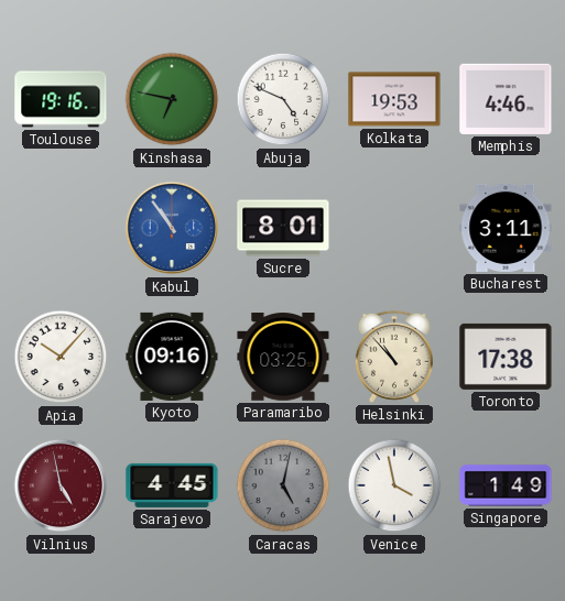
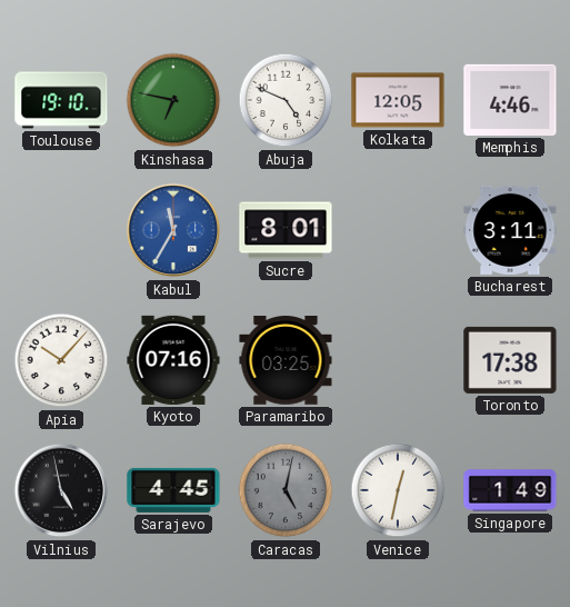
Toulouse: 19:16 -> 19:10
Kolkata: 19:53 -> 12:05
Kabul: 10:54 -> 11:35
Kyoto: 09:16 -> 07:16
Helsinki: 10:53 -> none
Vilnius dial: burgundy -> black
Venice: 3:58 -> 12:32
